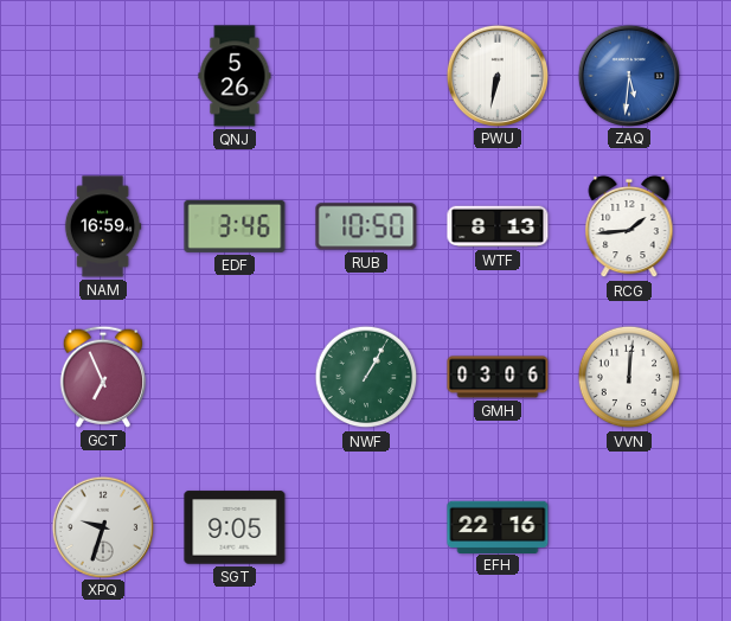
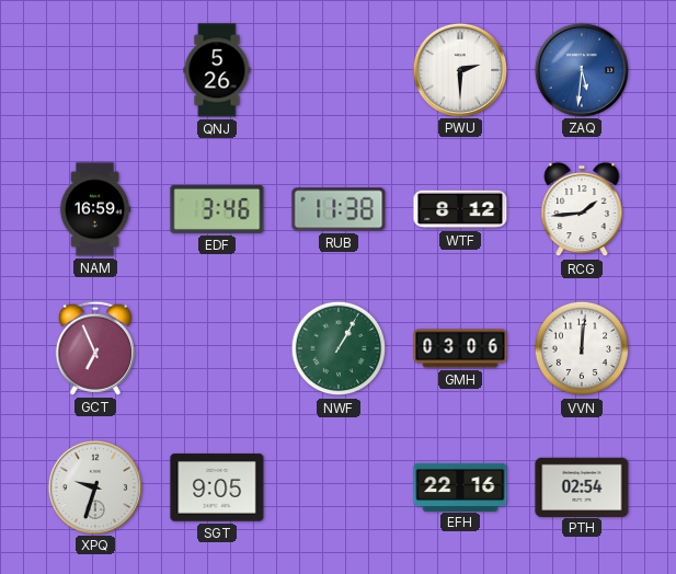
PWU: 6:32 -> 2:30
RUB: 10:50 -> 11:38
WTF: 8:13 -> 8:12
PTH: none -> 02:54
